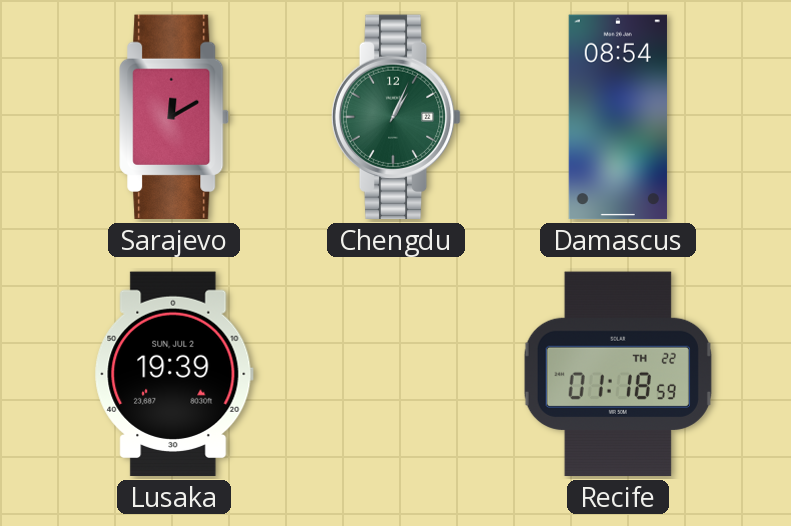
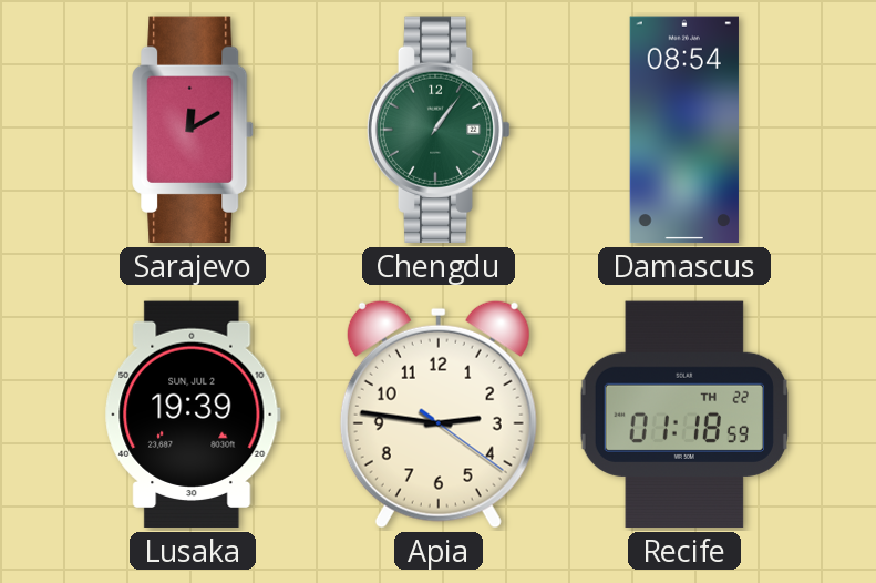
Chengdu: 1:04 -> 1:06
Apia: none -> 2:46
